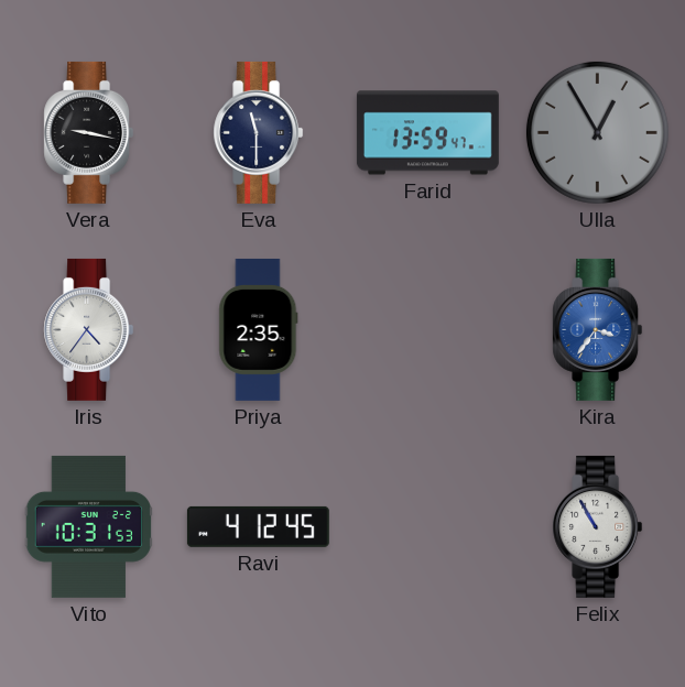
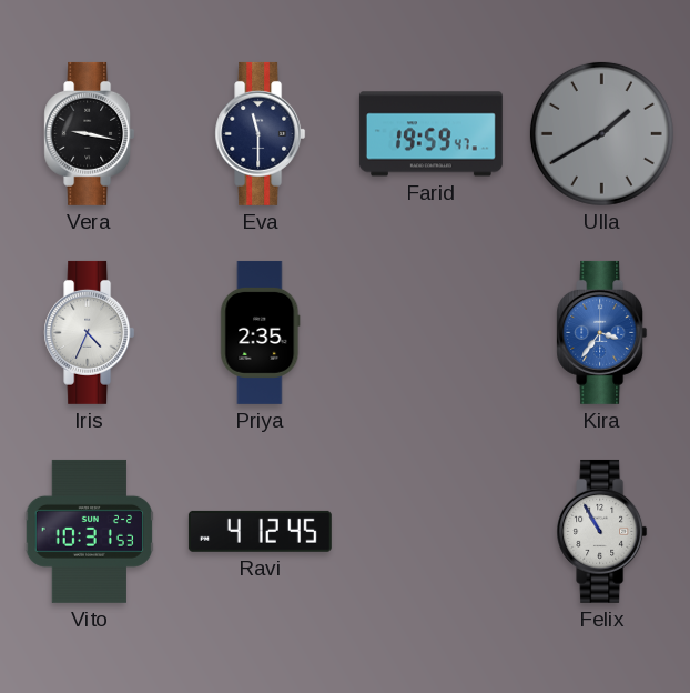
Farid: 13:59 -> 19:59
Ulla: 12:55 -> 1:40
Iris: 4:36 -> 4:34
